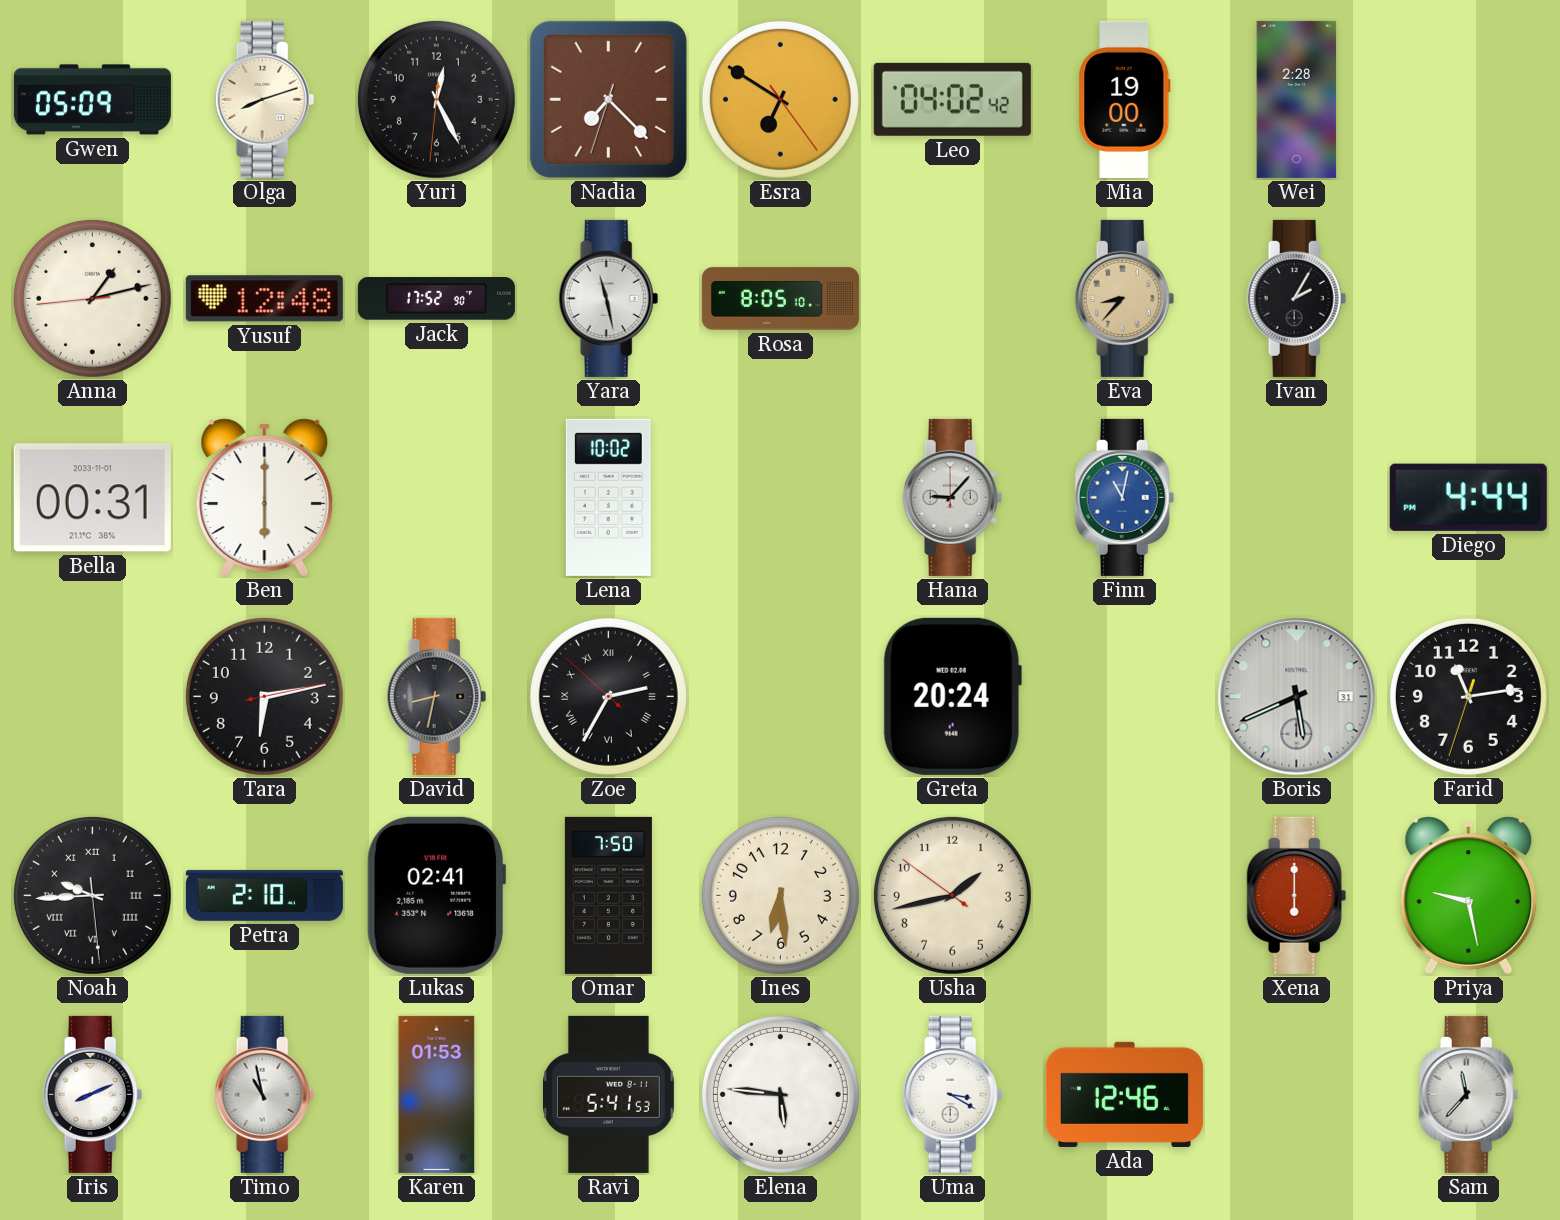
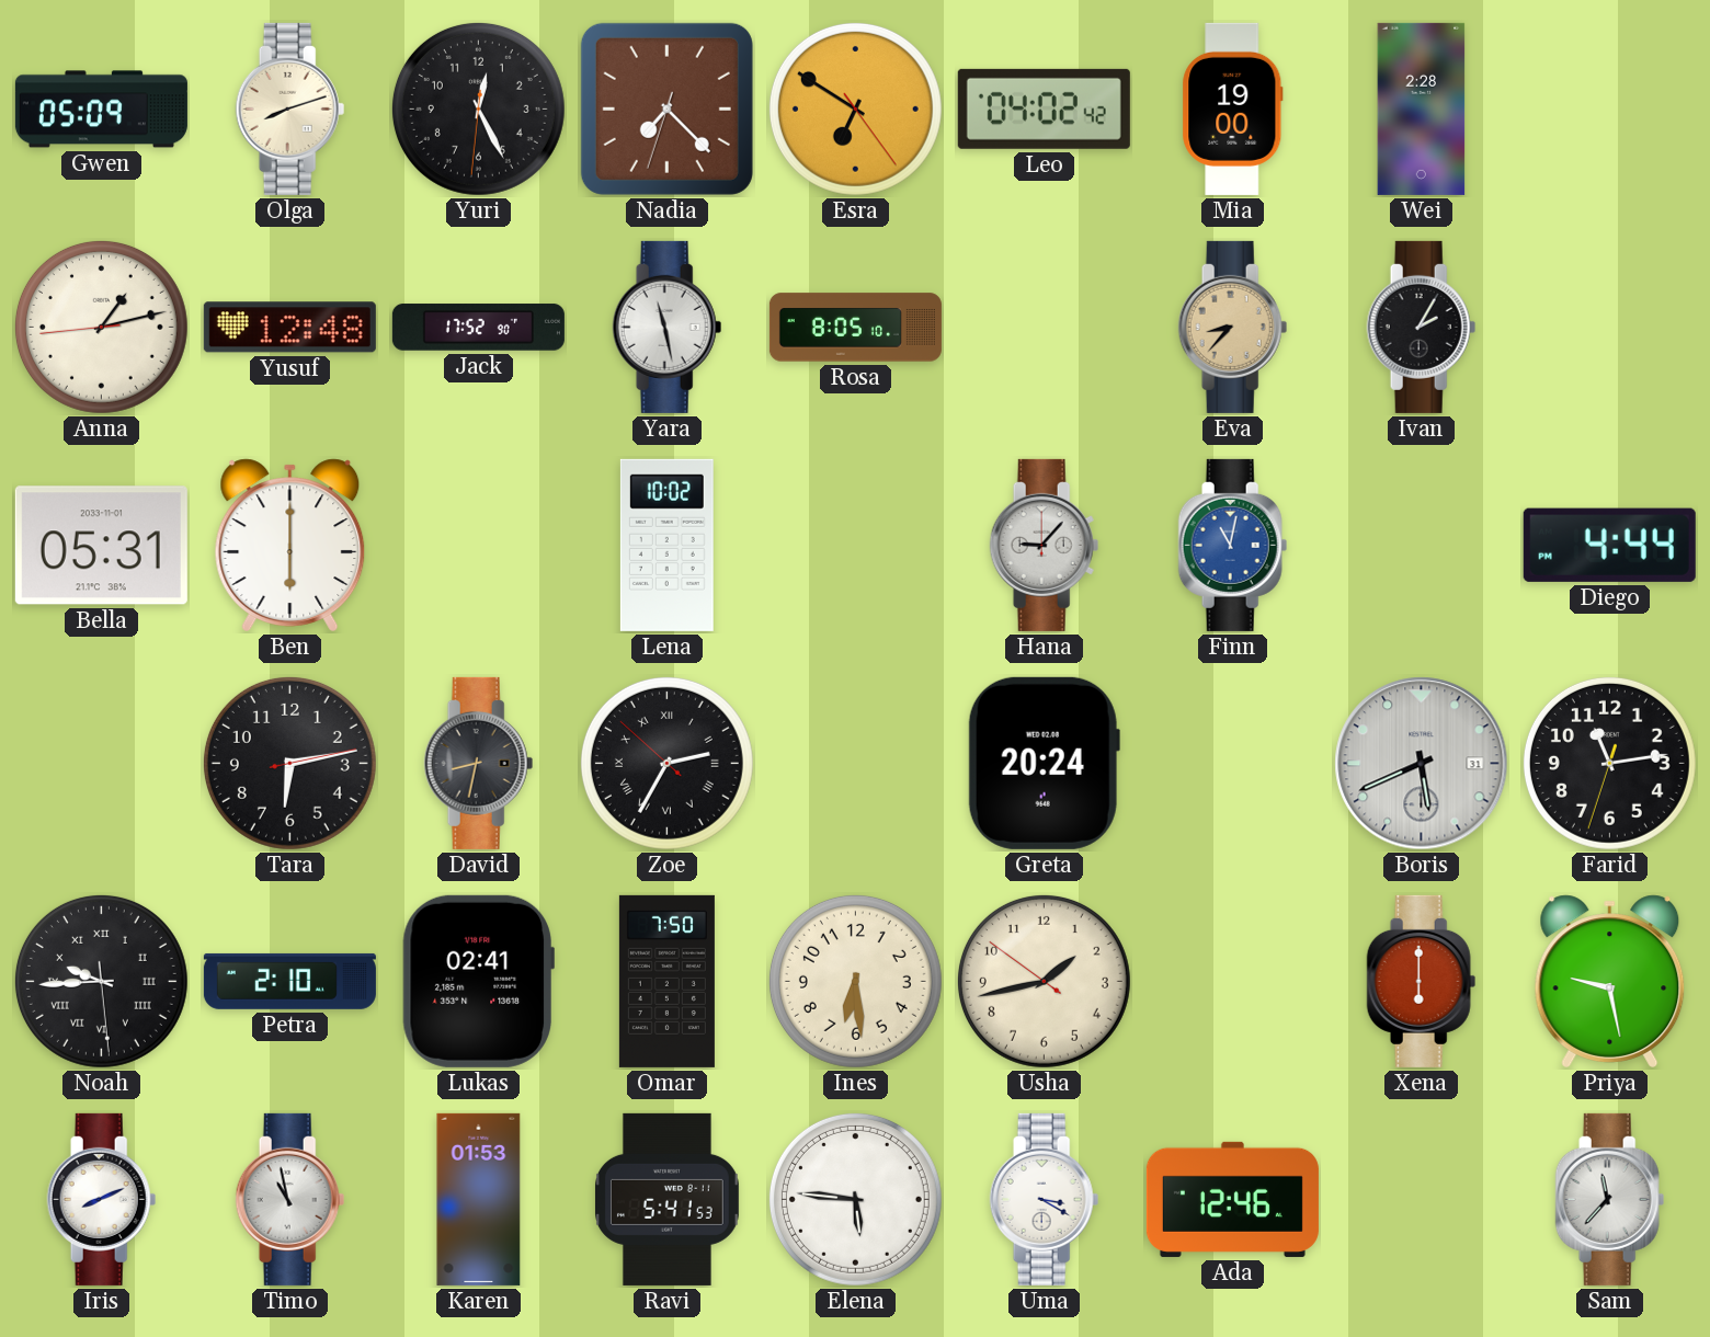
Bella: 00:31 -> 05:31
